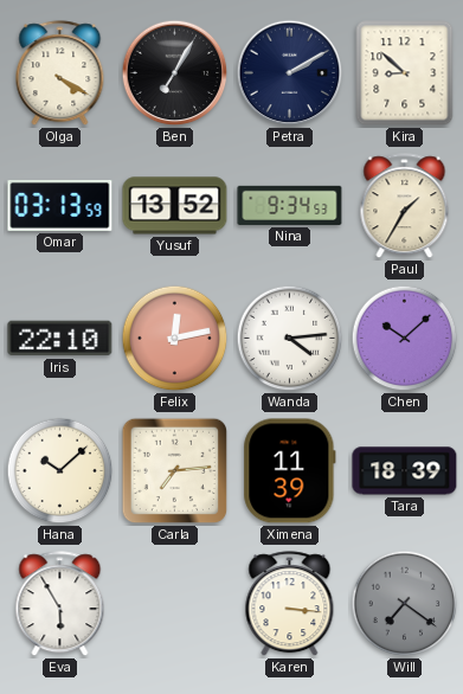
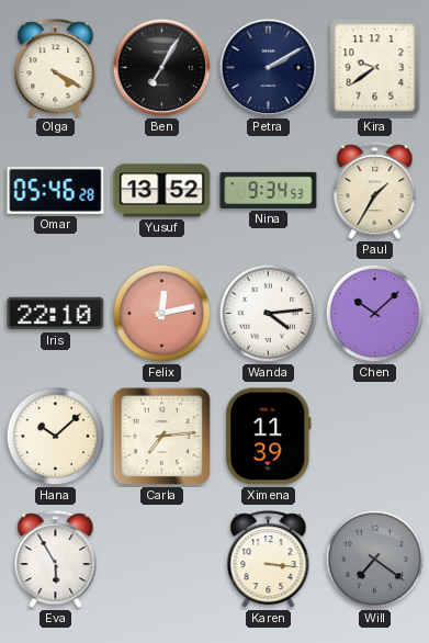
Kira: 8:52 -> 9:39
Omar: 03:13 -> 05:46
Tara: 18:39 -> none
